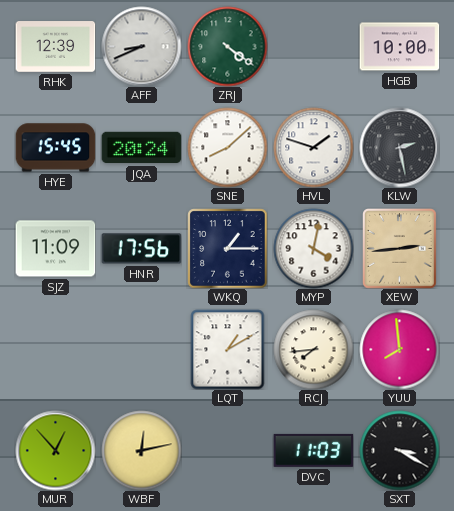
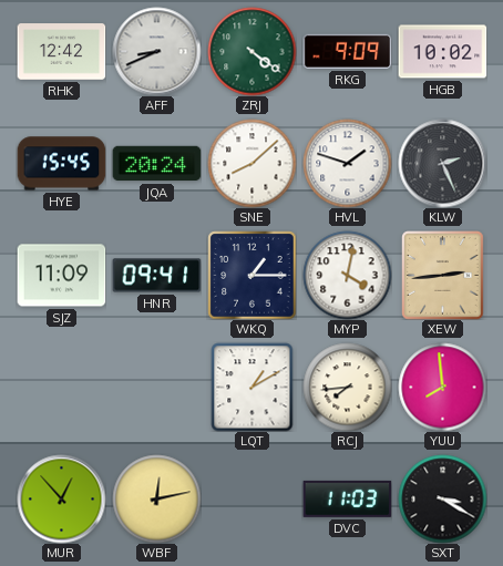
RHK: 12:39 -> 12:42
RKG: none -> 9:09
HGB: 10:00 -> 10:02
KLW: 2:28 -> 2:26
HNR: 17:56 -> 09:41
